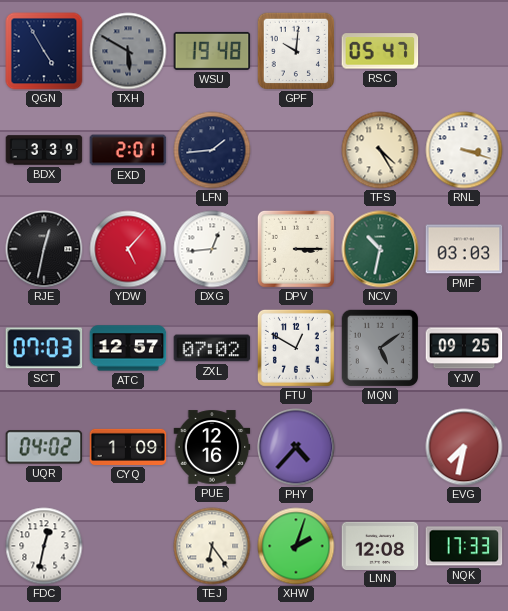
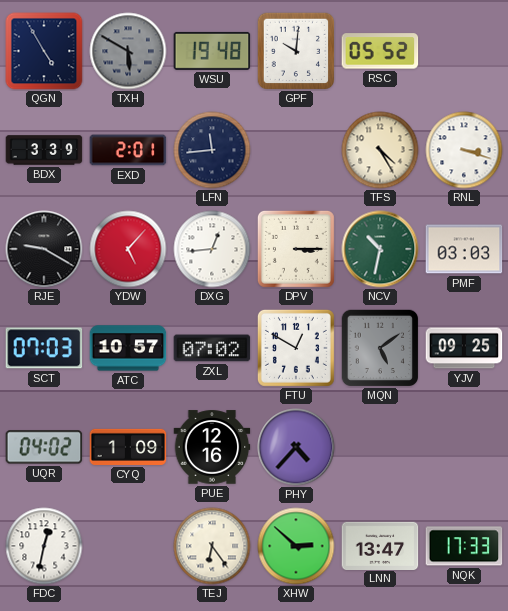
RSC: 05:47 -> 05:52
LFN: 1:44 -> 11:44
RJE: 12:32 -> 9:20
ATC: 12:57 -> 10:57
EVG: 7:32 -> none
XHW: 2:03 -> 2:52
LNN: 12:08 -> 13:47
